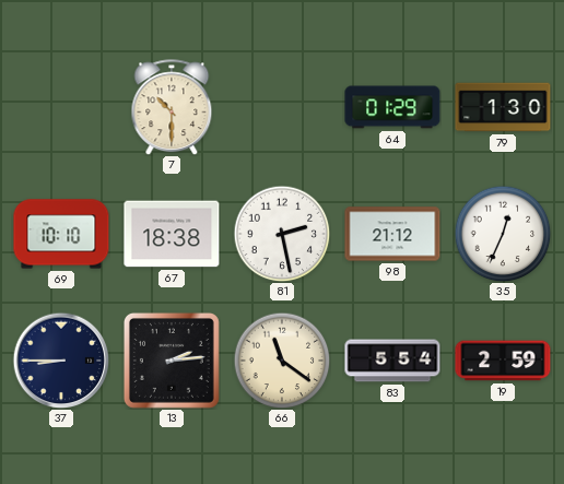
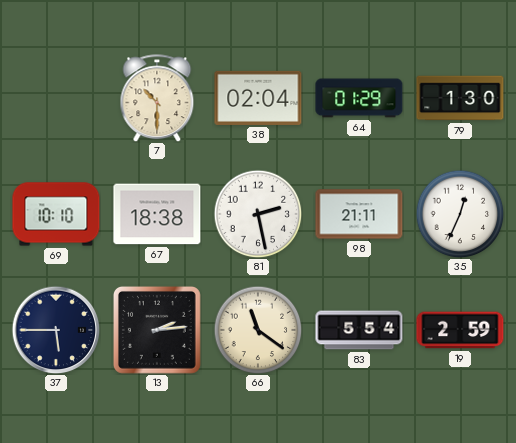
38: none -> 02:04
98: 21:12 -> 21:11
37: 8:45 -> 5:45
